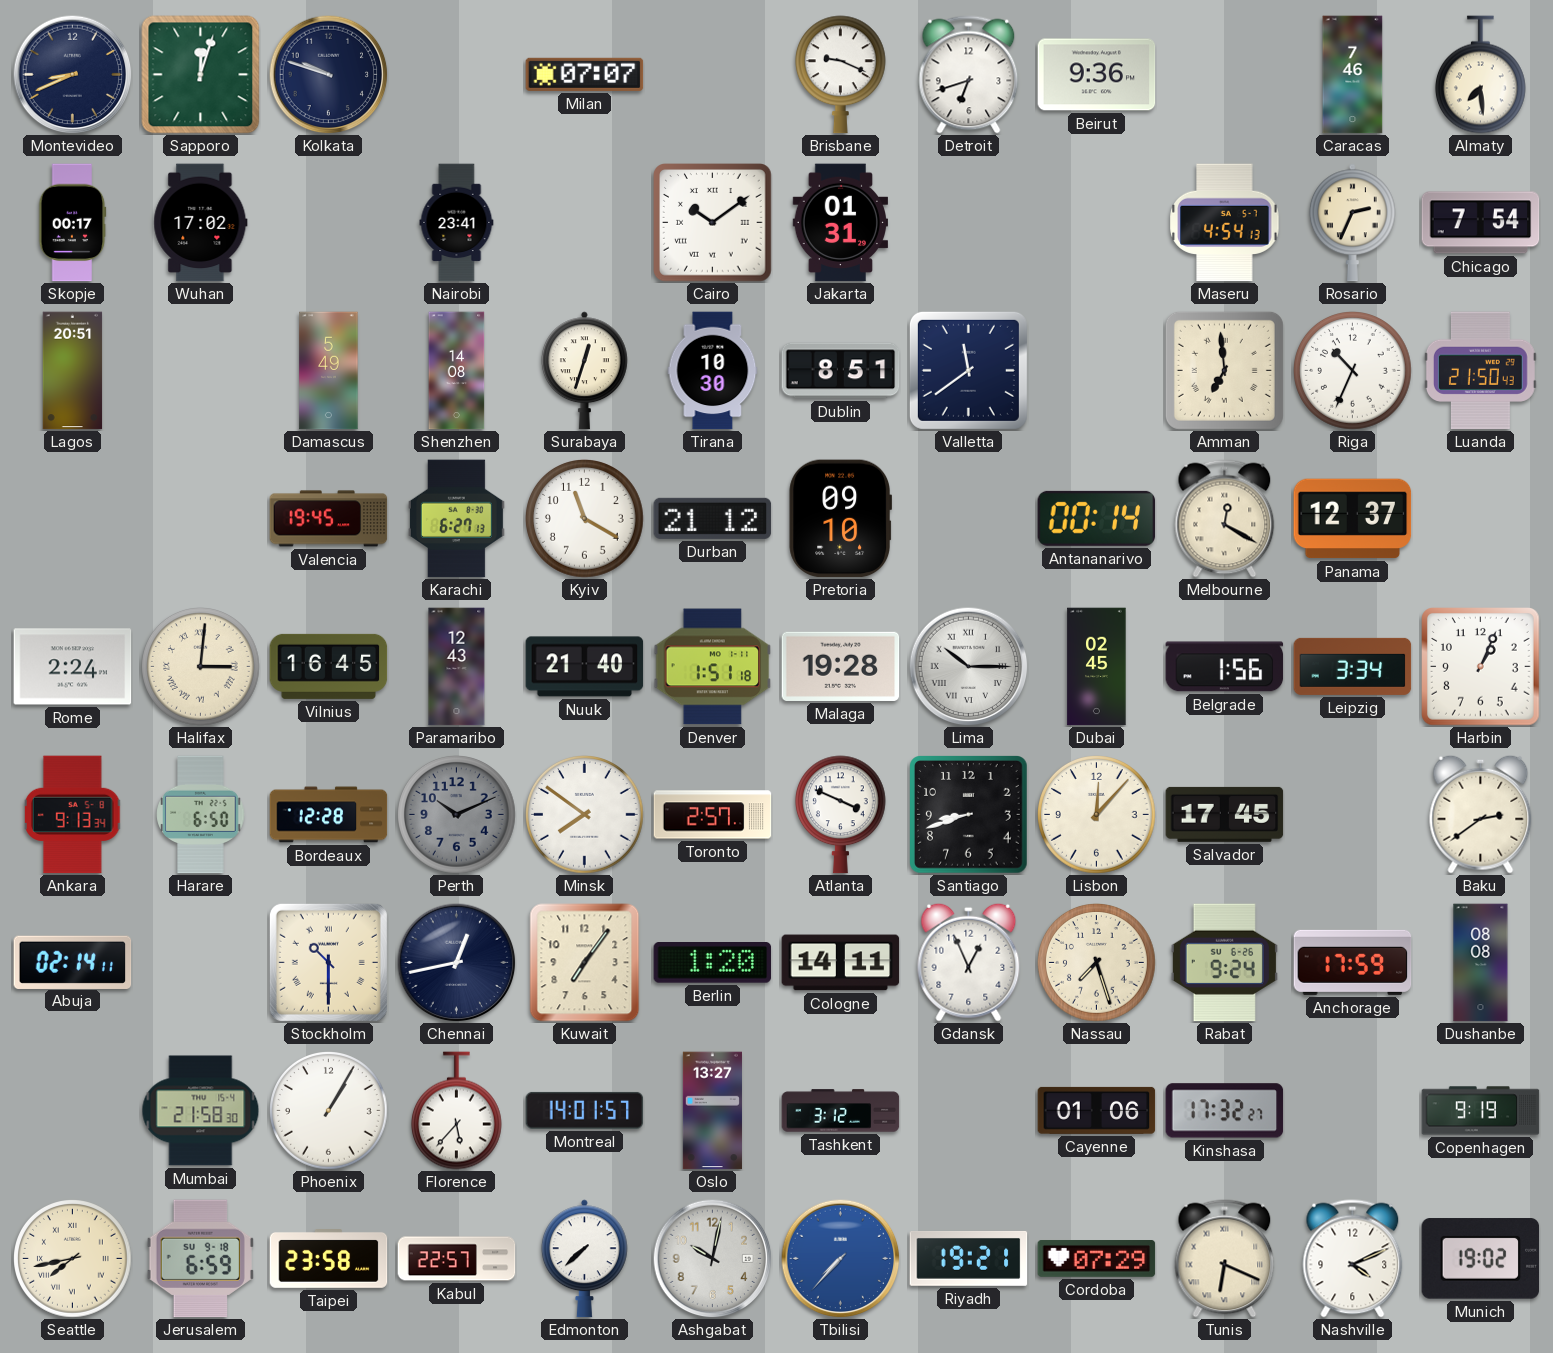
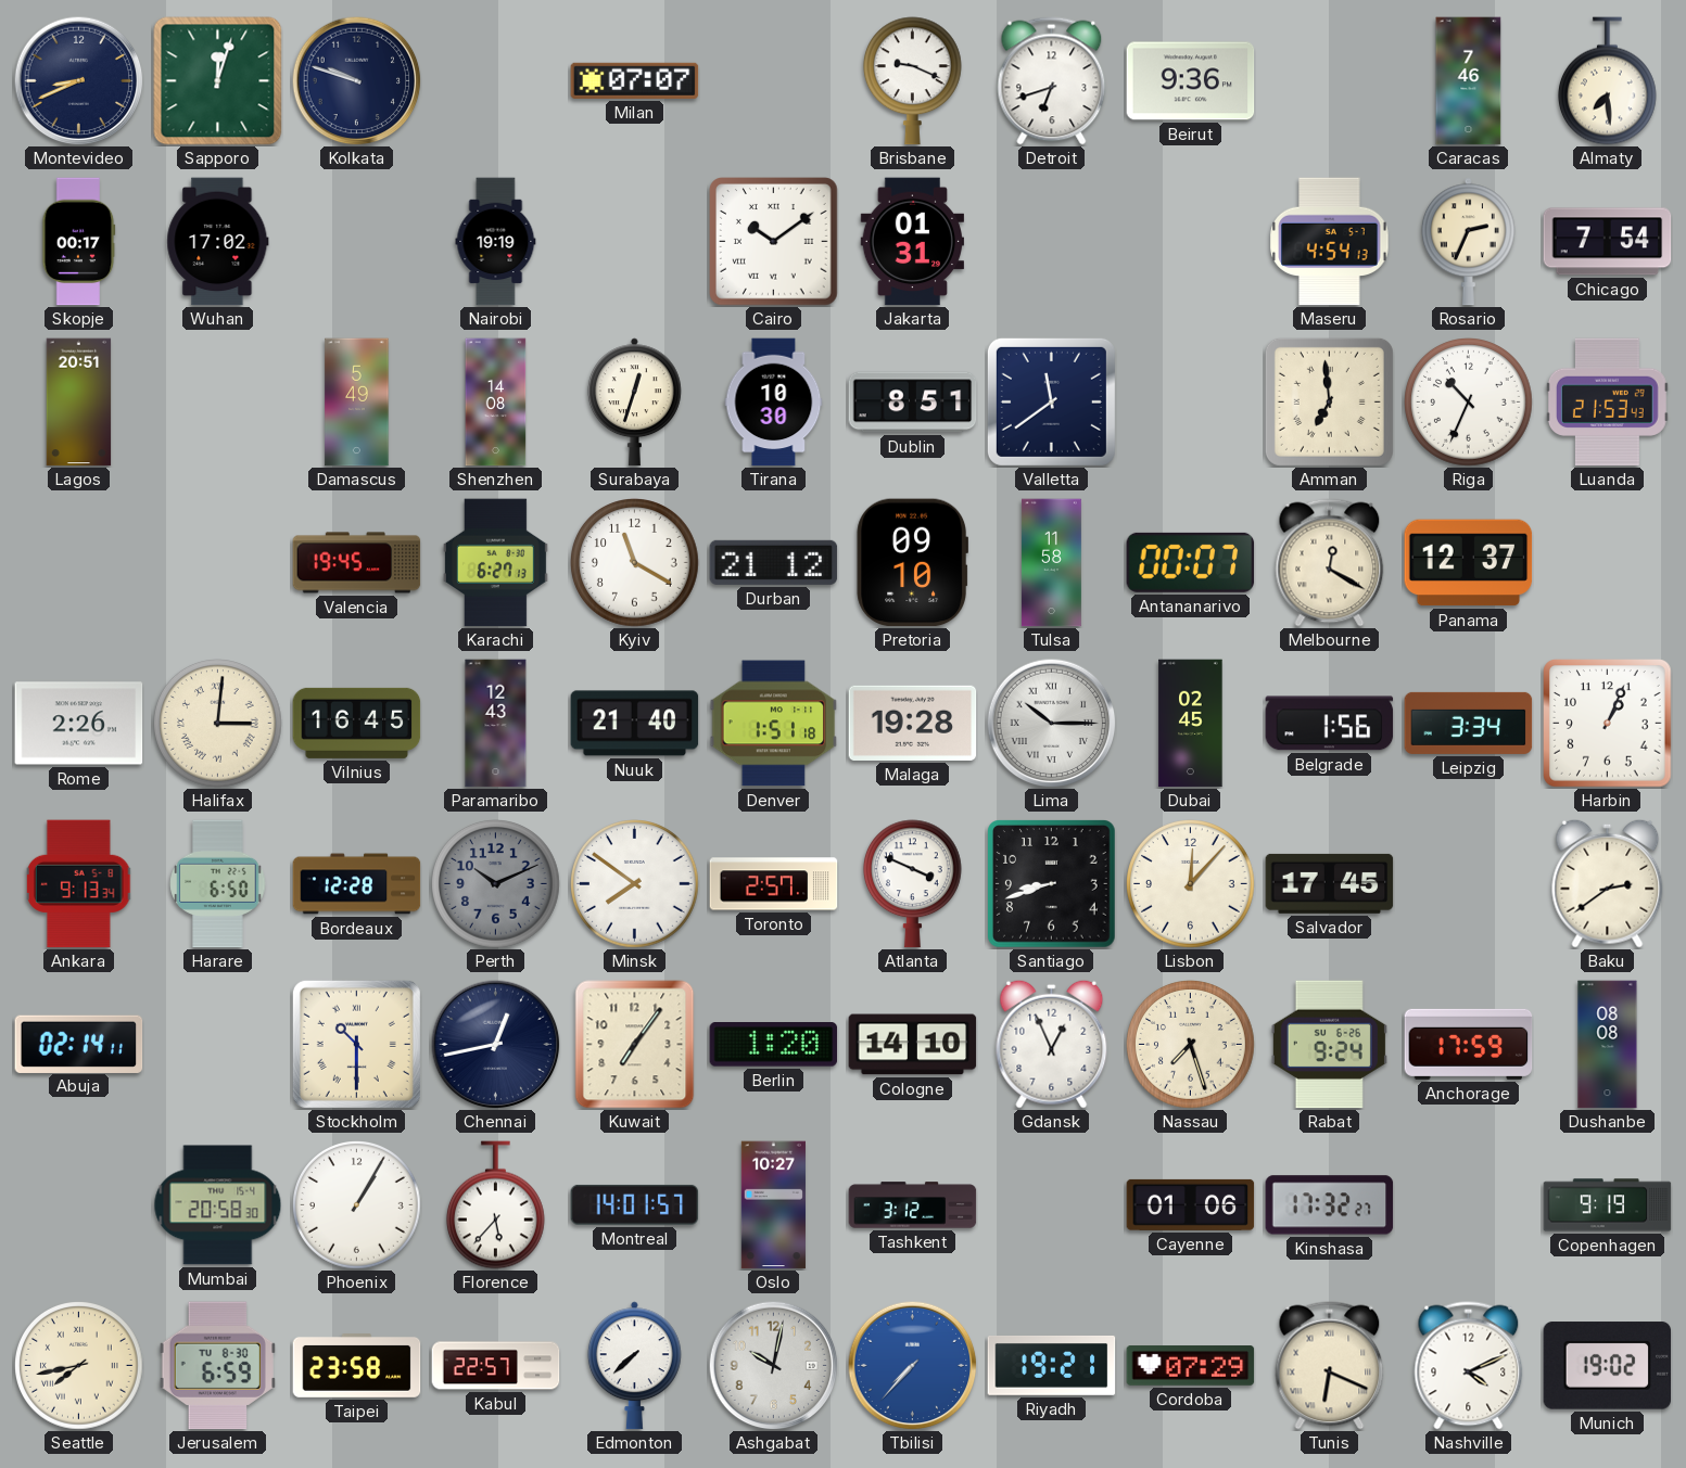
Nairobi: 23:41 -> 19:19
Luanda: 21:50 -> 21:53
Tulsa: none -> 11:58
Antananarivo: 00:14 -> 00:07
Rome: 2:24 -> 2:26
Cologne: 14:11 -> 14:10
Mumbai: 21:58 -> 20:58
Oslo: 13:27 -> 10:27
Jerusalem date: SU 9-18 -> TU 8-30
